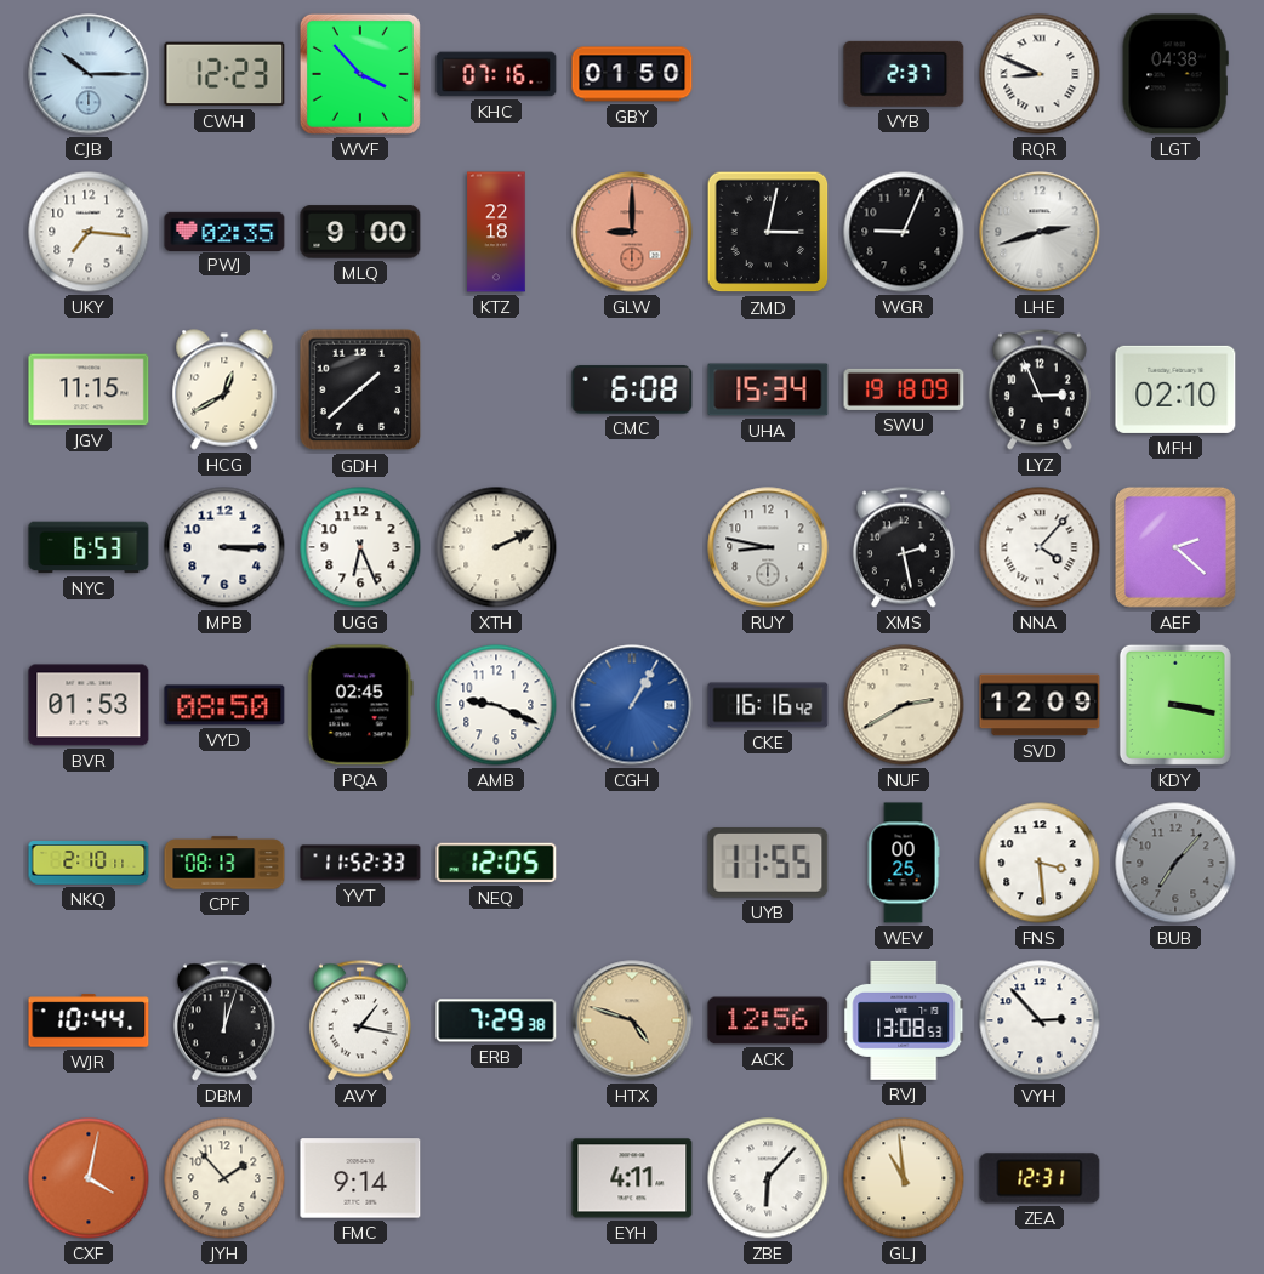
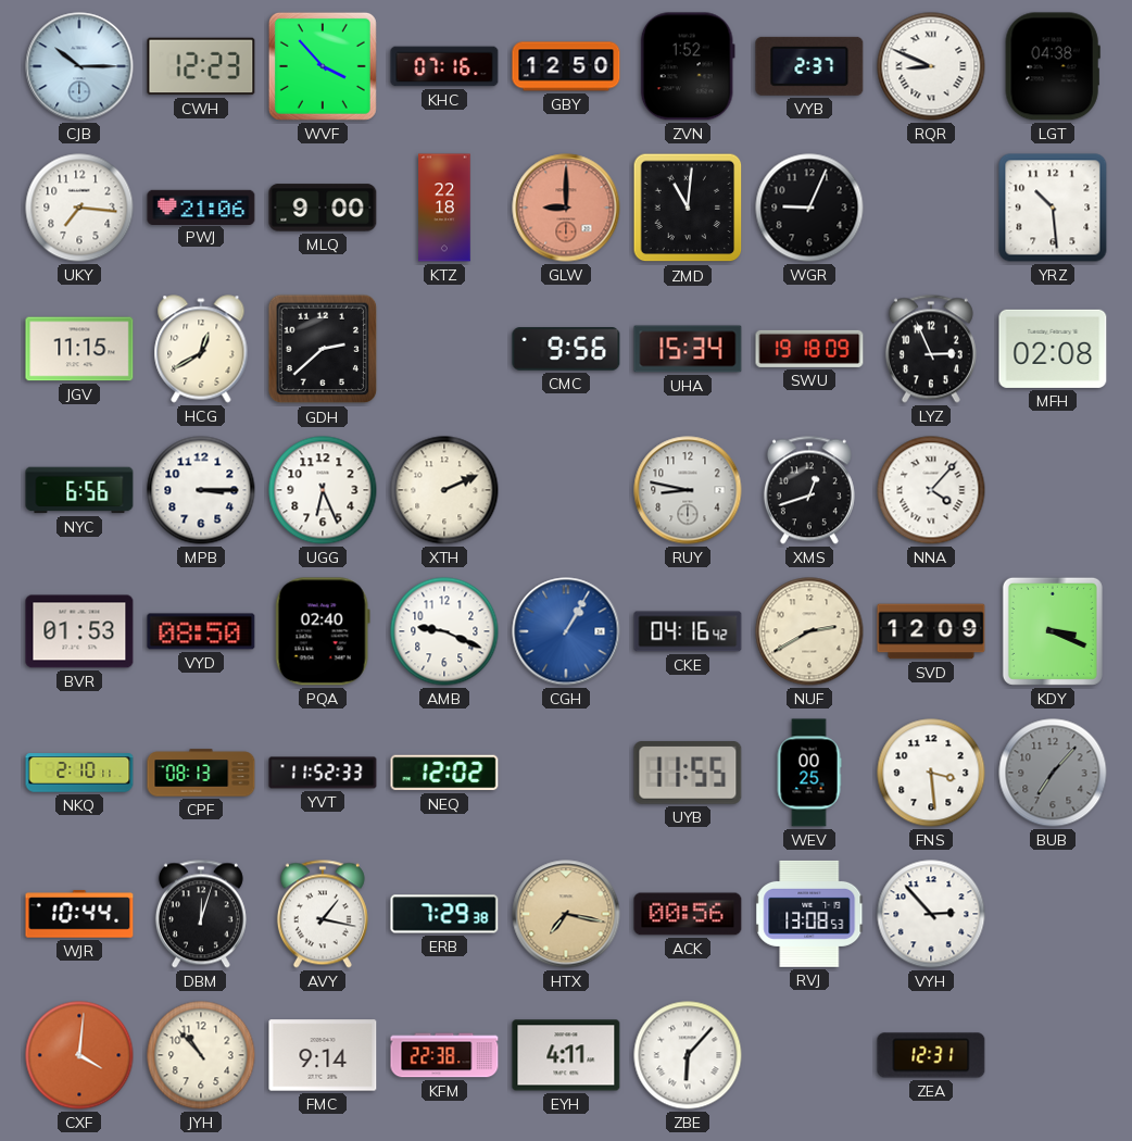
GBY: 01:50 -> 12:50
ZVN: none -> 1:52
PWJ: 02:35 -> 21:06
ZMD: 3:02 -> 11:01
LHE: 2:42 -> none
YRZ: none -> 10:29
GDH: 1:38 -> 2:38
CMC: 6:08 -> 9:56
MFH: 02:10 -> 02:08
NYC: 6:53 -> 6:56
XMS: 2:28 -> 12:42
AEF: 2:22 -> none
PQA: 02:45 -> 02:40
CKE: 16:16 -> 04:16
KDY: 3:17 -> 3:19
NEQ: 12:05 -> 12:02
HTX: 4:48 -> 7:17
ACK: 12:56 -> 00:56
CXF: 4:02 -> 4:01
JYH: 1:53 -> 10:53
KFM: none -> 22:38
GLJ: 10:59 -> none
